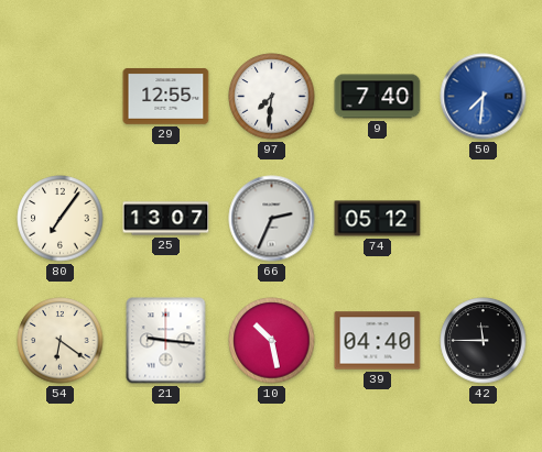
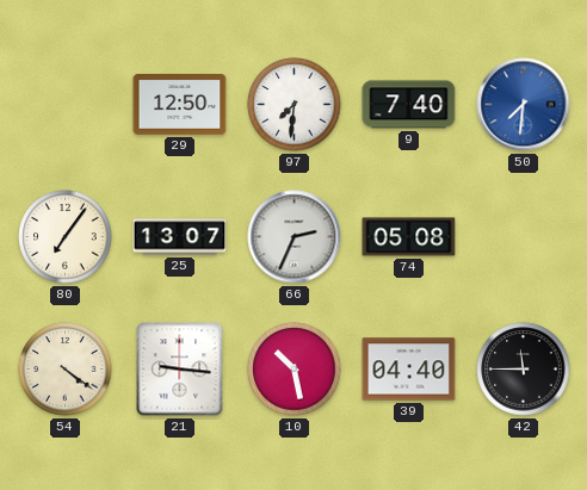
29: 12:55 -> 12:50
74: 05:12 -> 05:08
54: 6:21 -> 4:21
